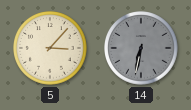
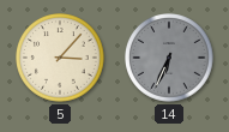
14: 6:32 -> 6:34
